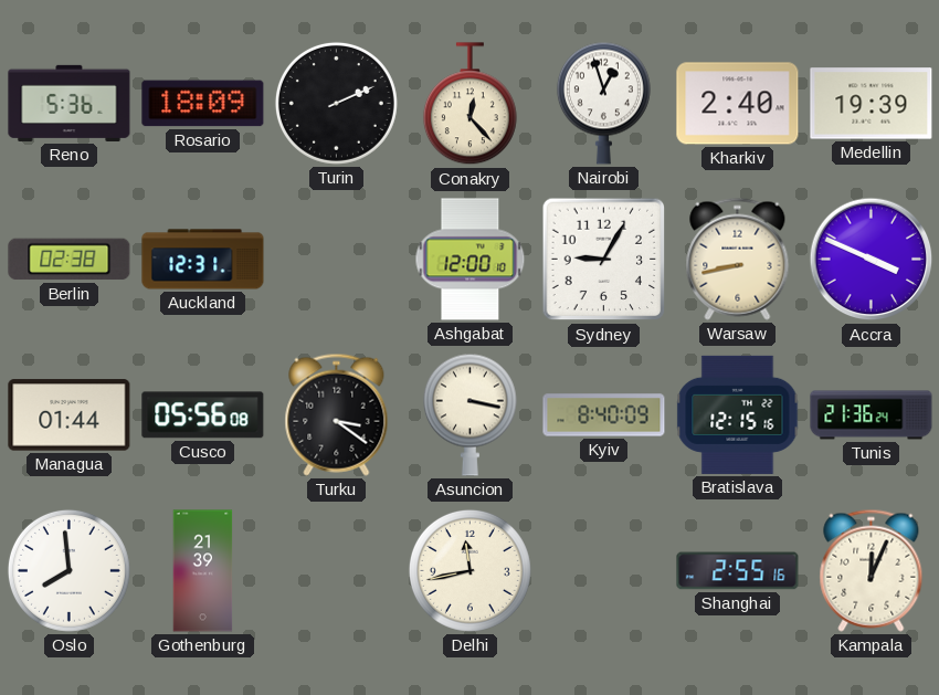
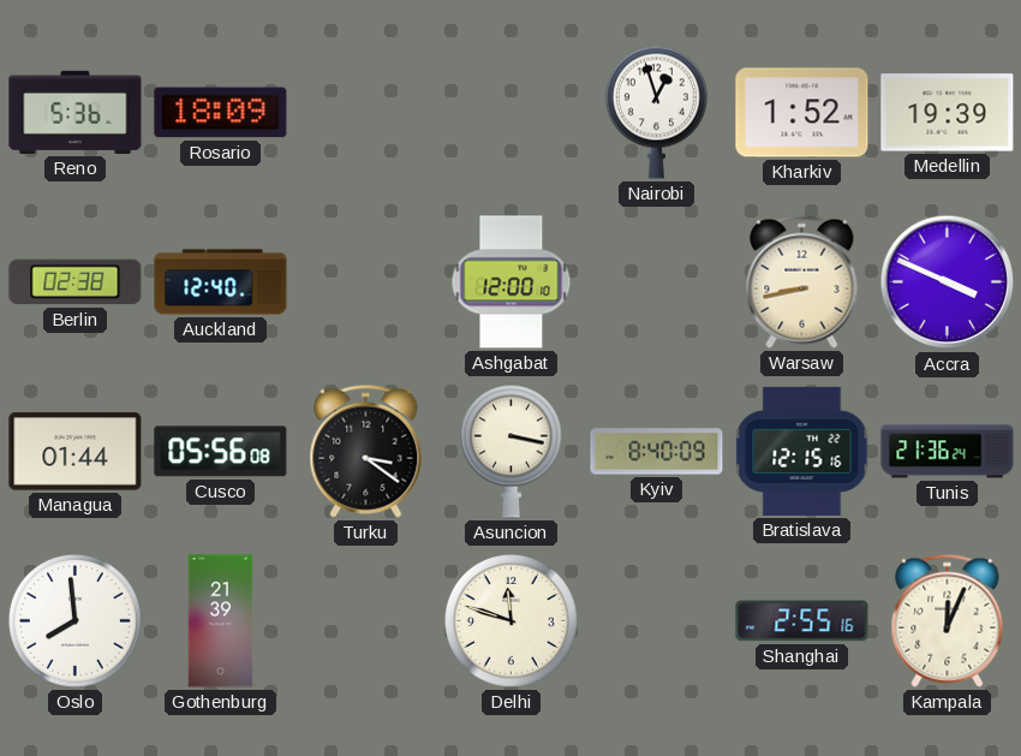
Turin: 2:11 -> none
Conakry: 12:23 -> none
Kharkiv: 2:40 -> 1:52
Auckland: 12:31 -> 12:40
Sydney: 9:05 -> none
Delhi: 11:43 -> 11:48
